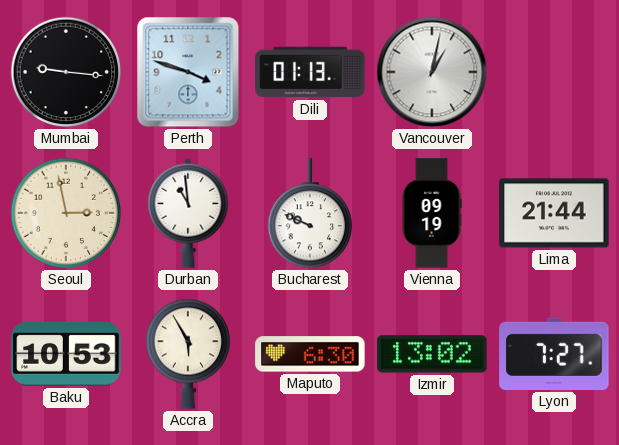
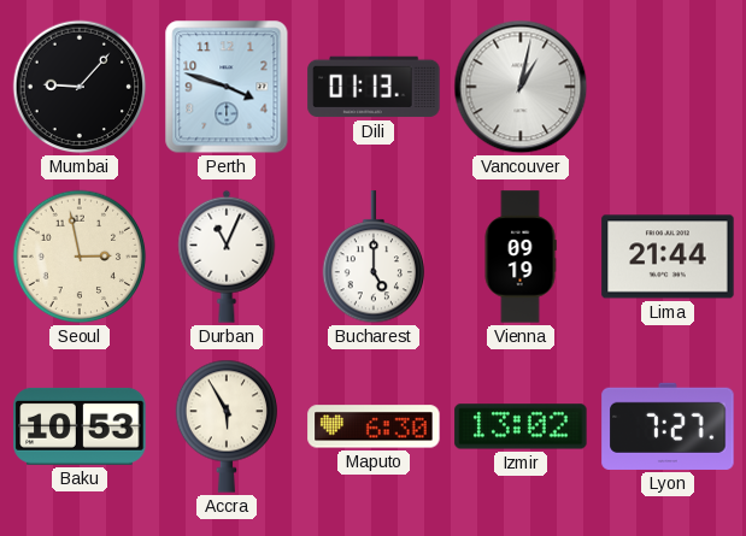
Mumbai: 9:16 -> 9:07
Durban: 10:59 -> 11:04
Bucharest: 9:49 -> 5:00
